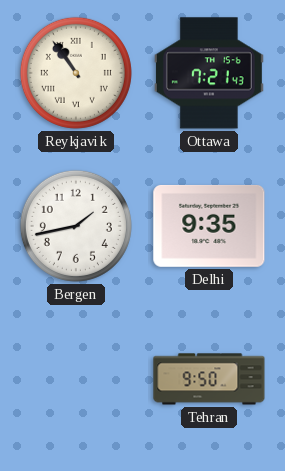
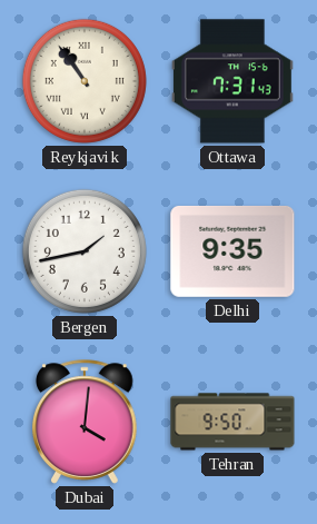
Ottawa: 7:21 -> 7:31
Dubai: none -> 4:01
